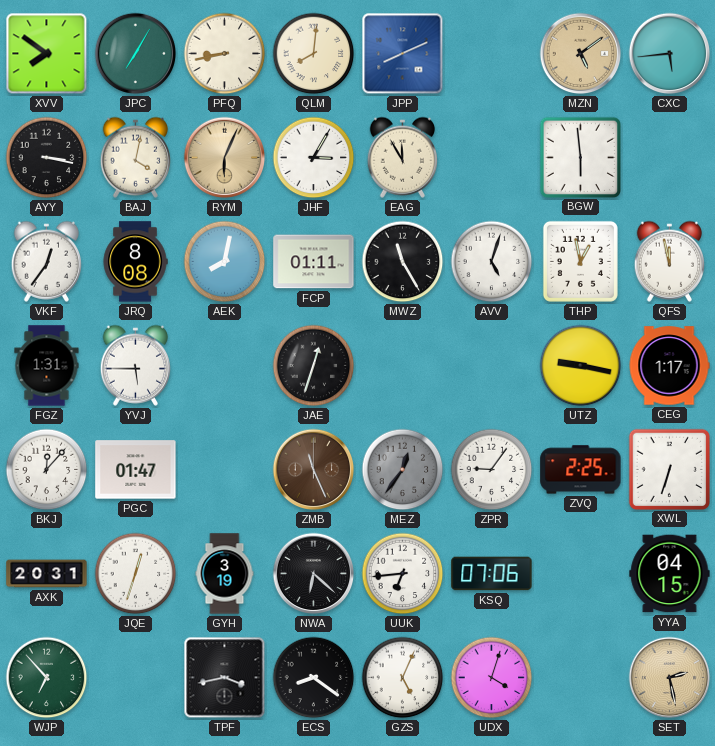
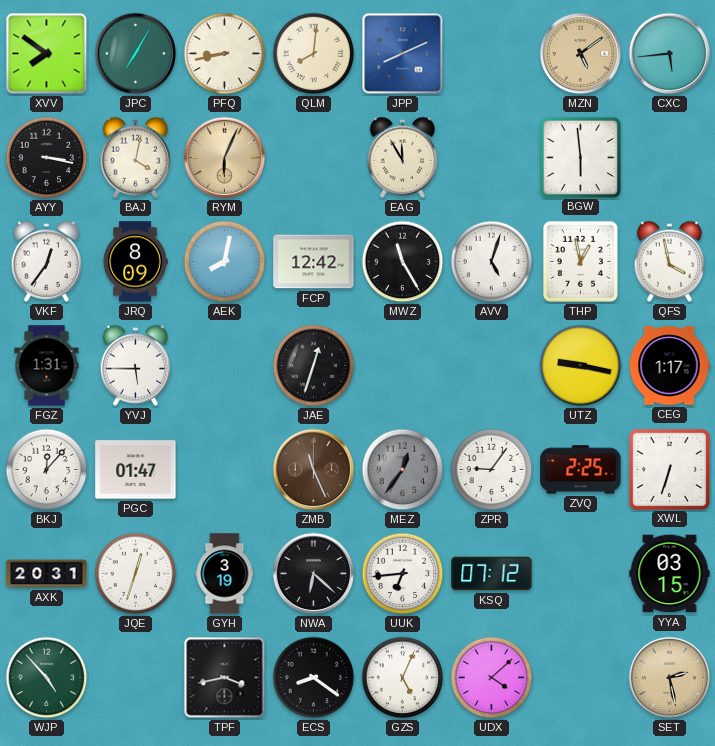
JHF: 3:05 -> none
JRQ: 8:08 -> 8:09
FCP: 01:11 -> 12:42
QFS: 11:58 -> 3:58
KSQ: 07:06 -> 07:12
YYA: 04:15 -> 03:15
WJP: 6:53 -> 4:53
UDX: 4:03 -> 4:08
